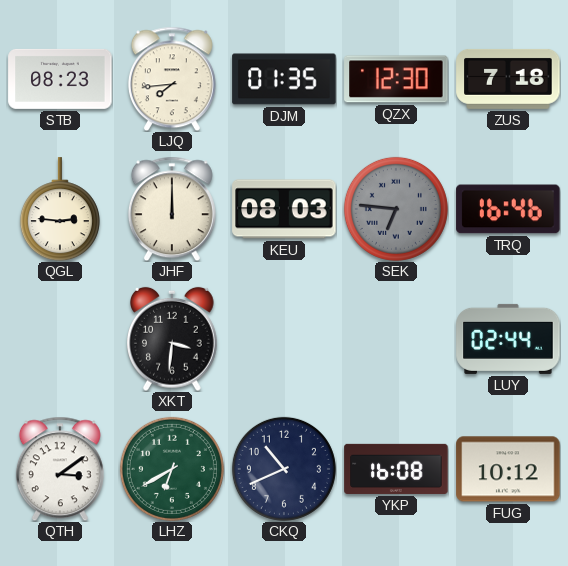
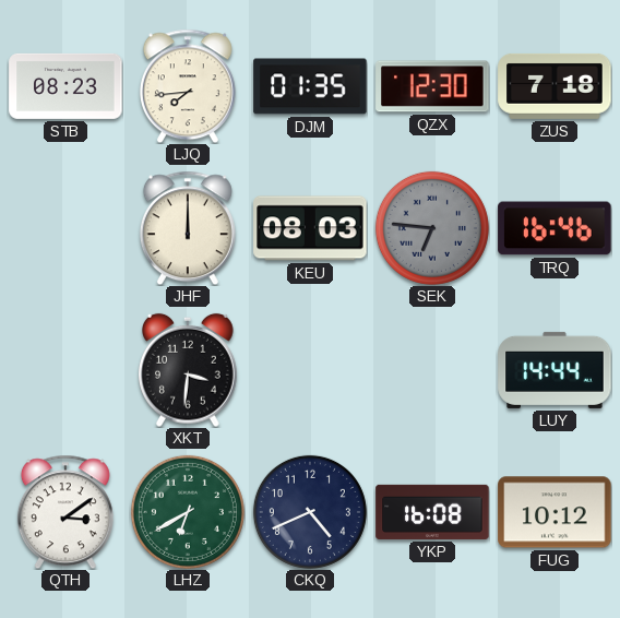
QGL: 2:46 -> none
LUY: 02:44 -> 14:44
CKQ: 10:41 -> 4:41
